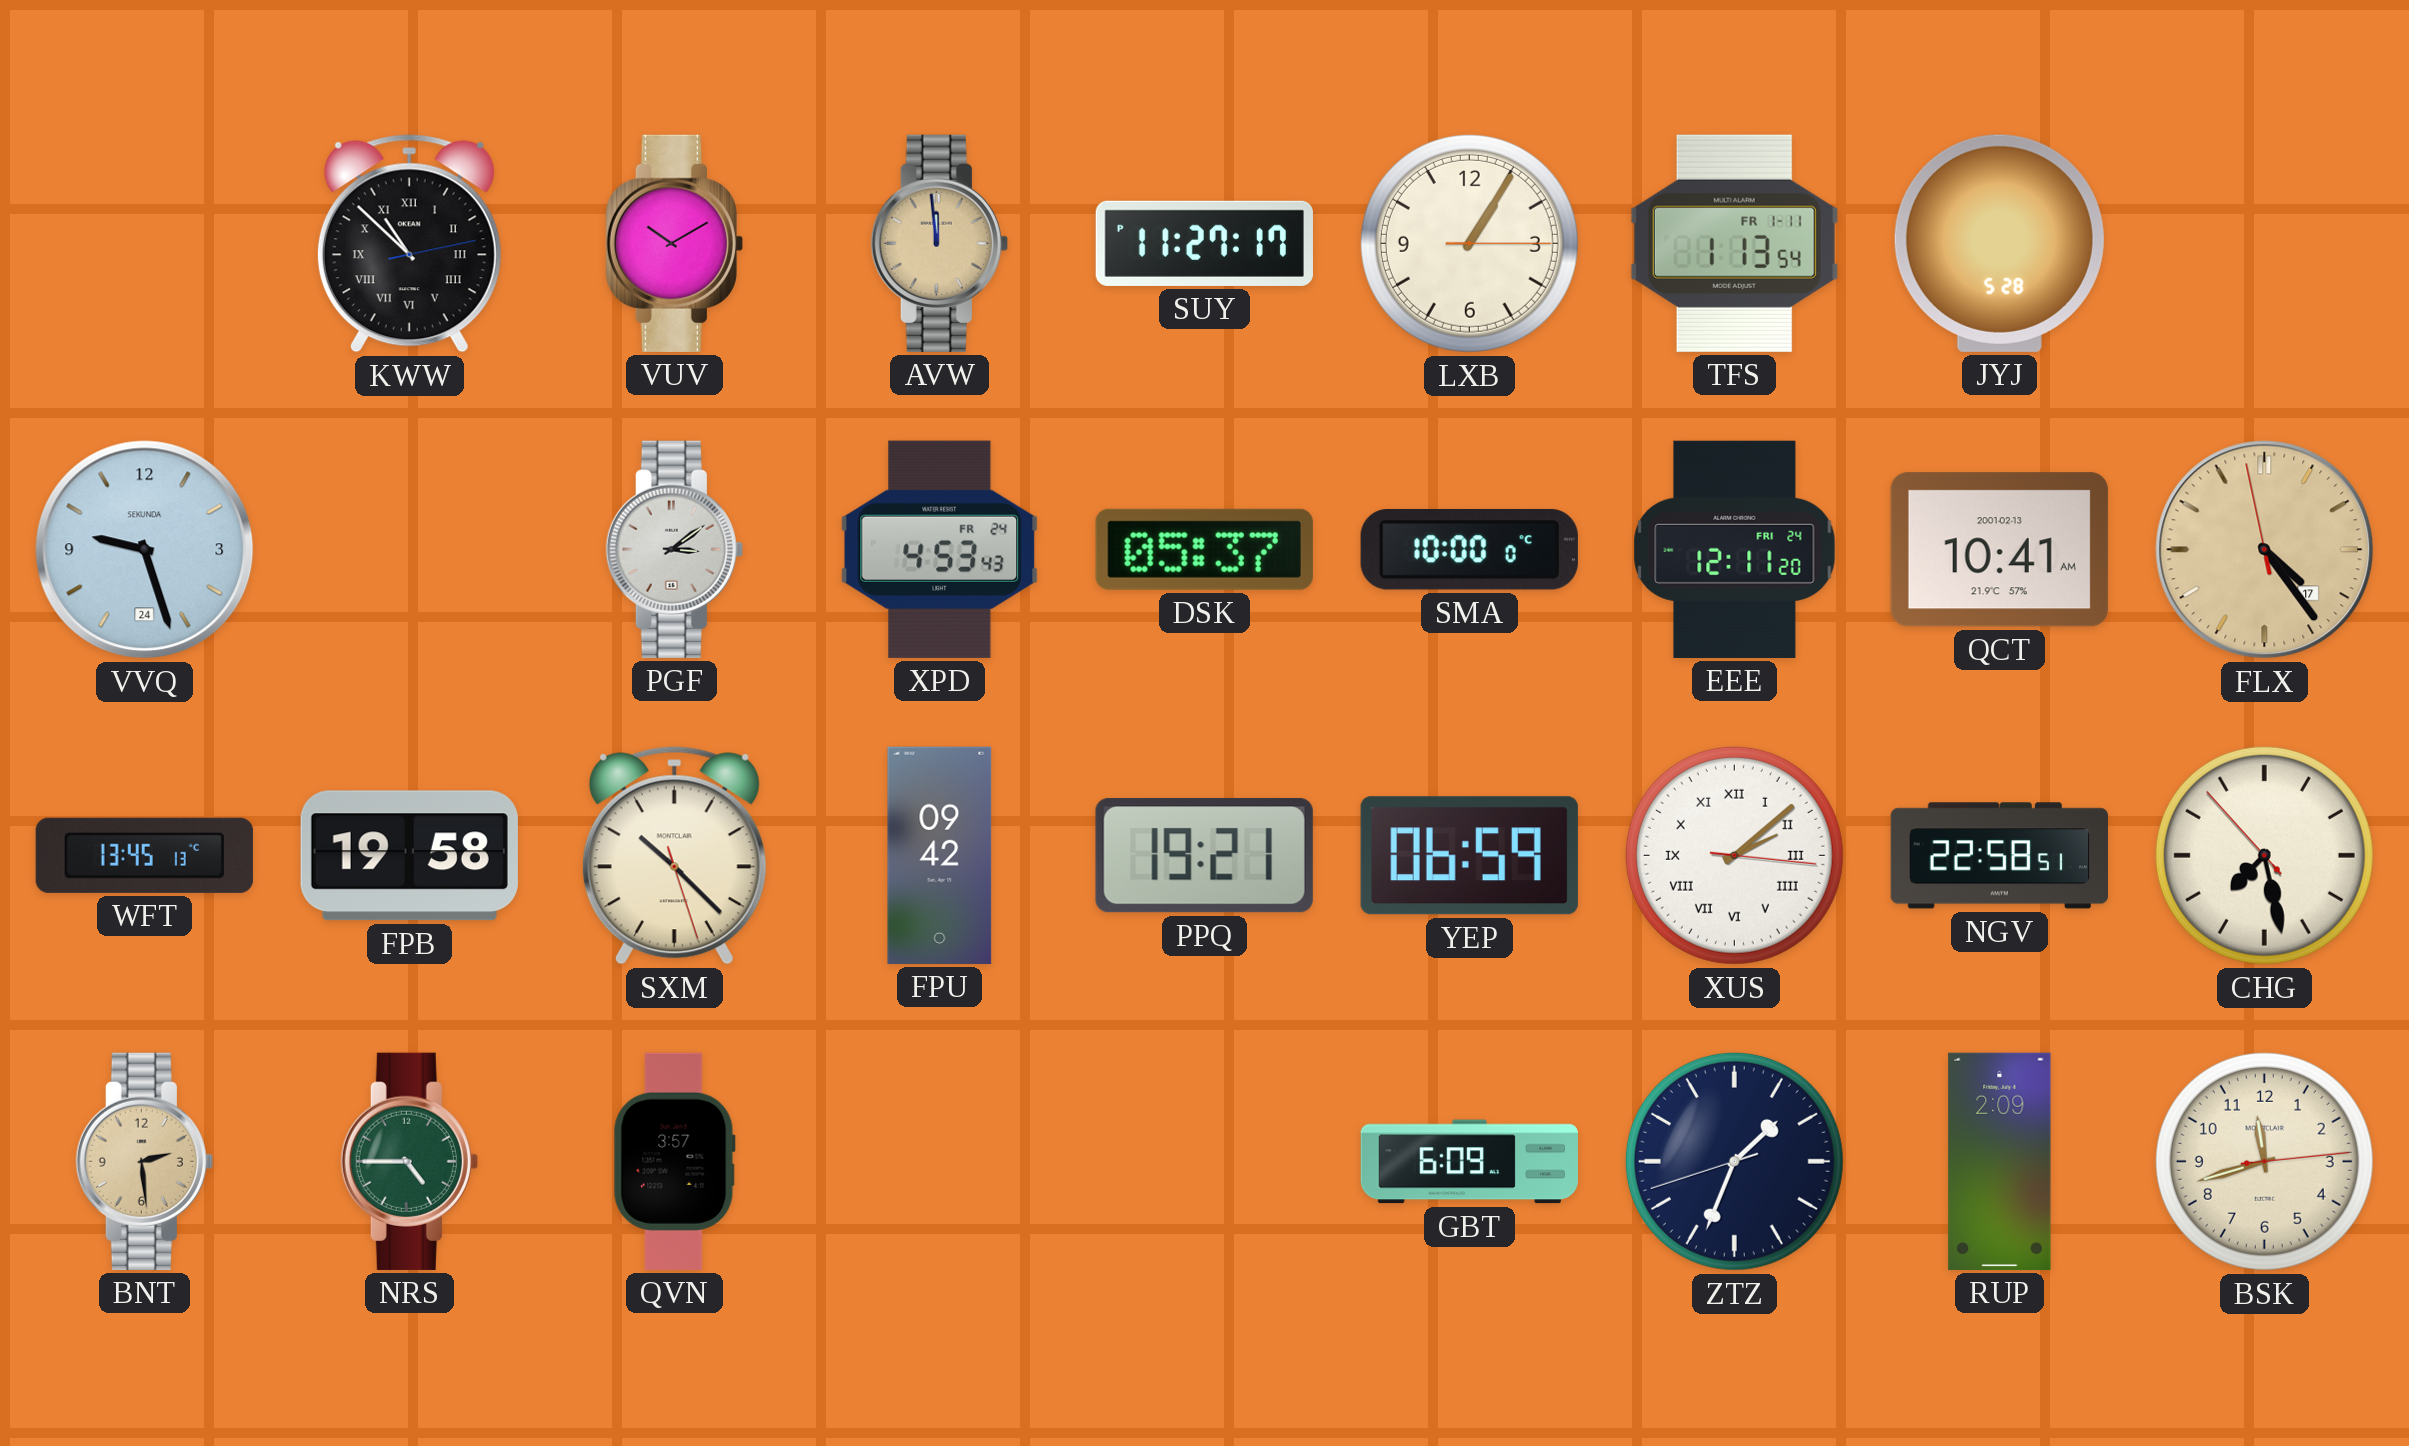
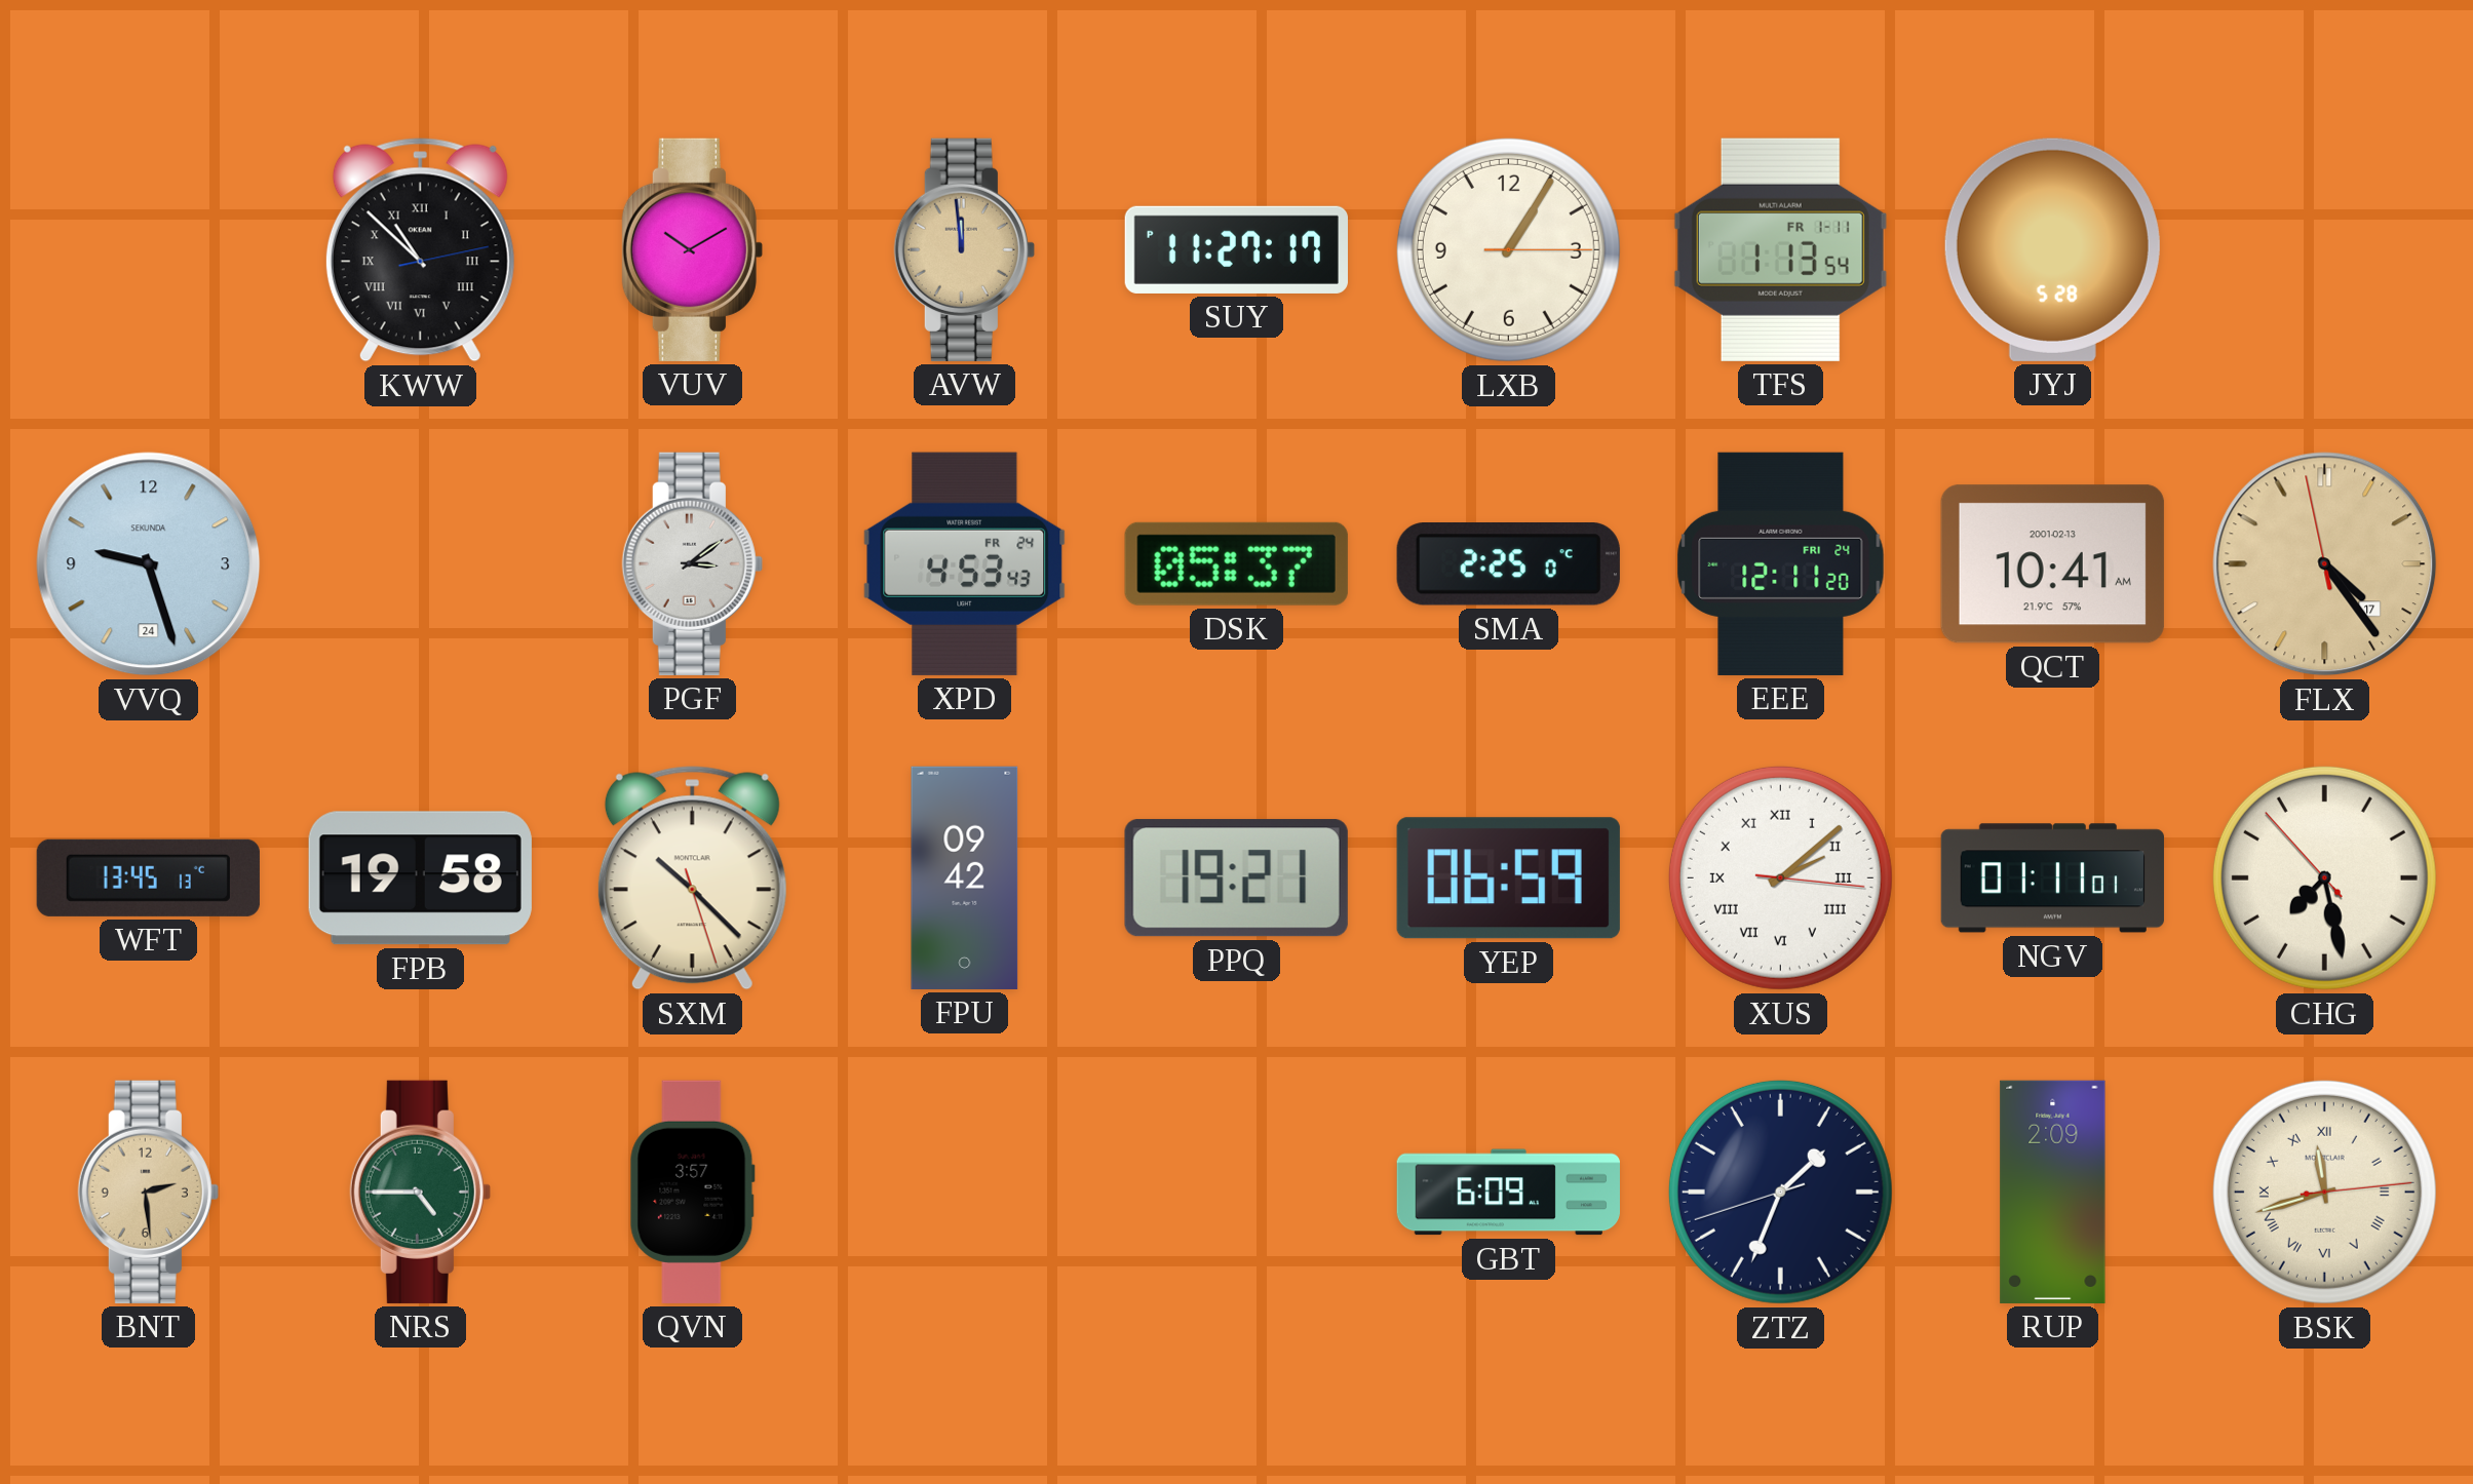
SMA: 10:00 -> 2:25
NGV: 22:58 -> 01:11
BSK numerals: Arabic -> Roman
